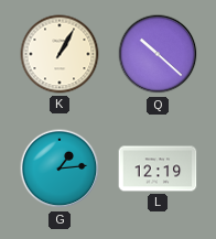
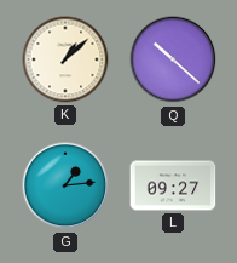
K: 1:05 -> 1:08
L: 12:19 -> 09:27
